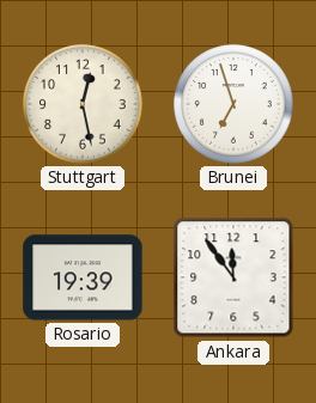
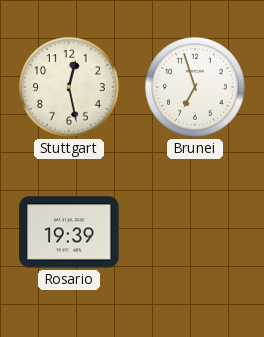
Ankara: 11:54 -> none
